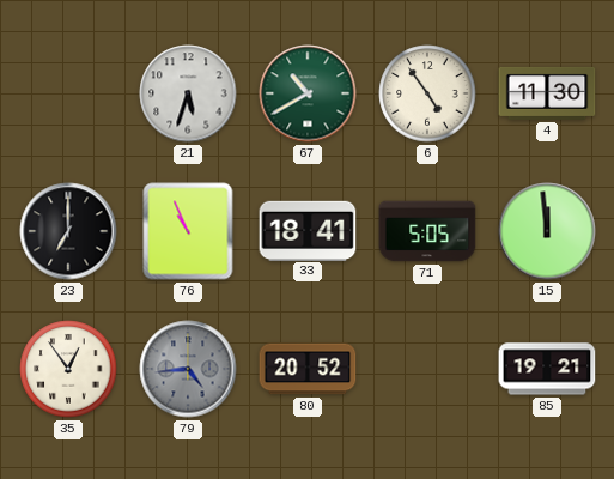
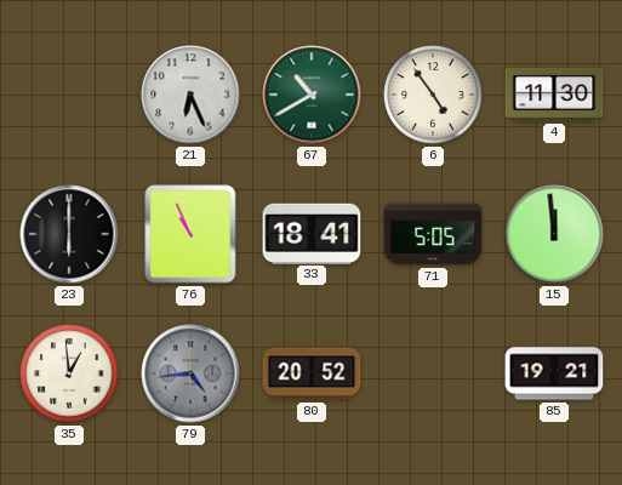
21: 5:33 -> 6:26
23: 7:00 -> 6:00
35: 12:54 -> 12:59
